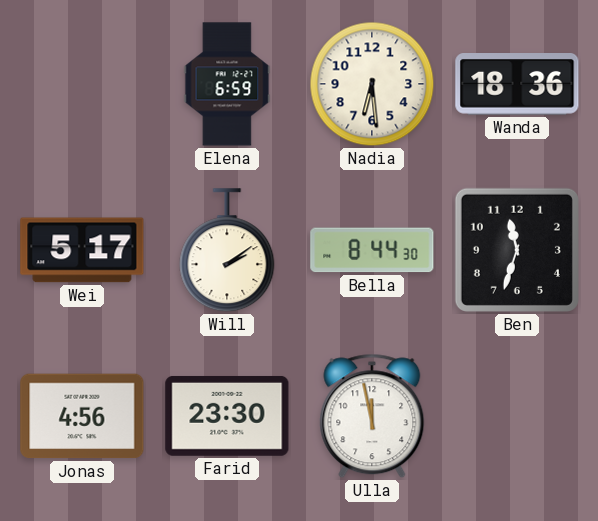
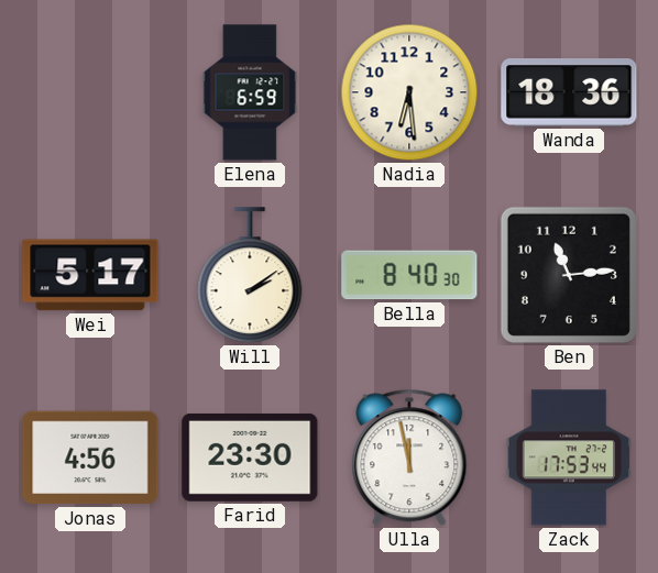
Bella: 8:44 -> 8:40
Ben: 11:33 -> 11:14
Zack: none -> 17:53
